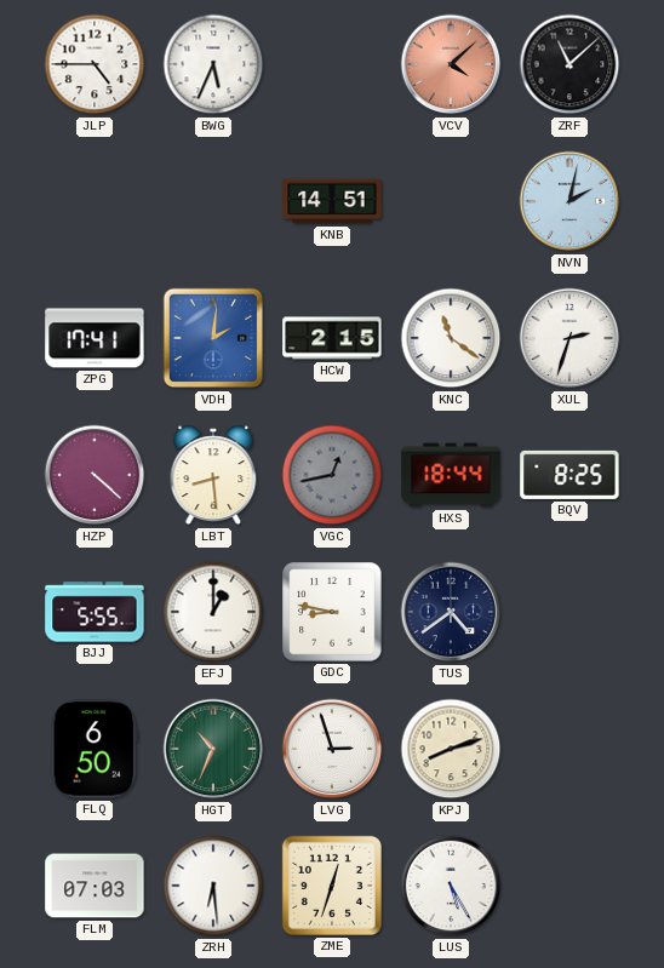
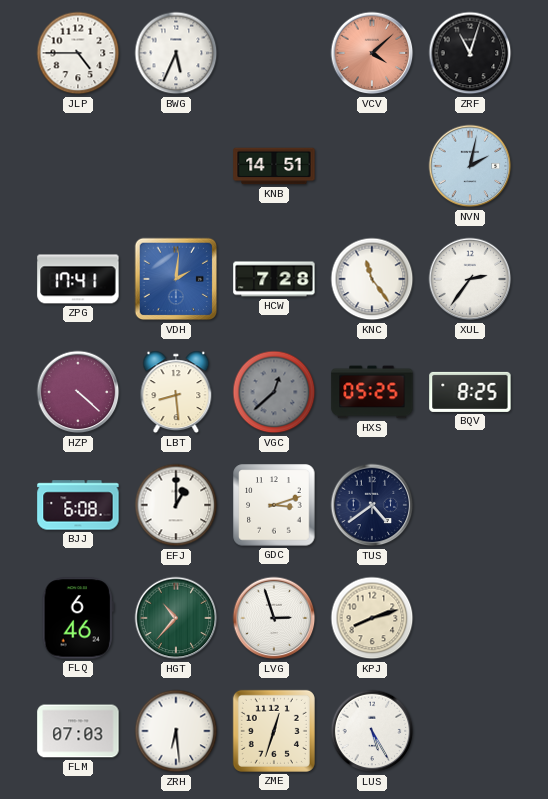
ZRF: 11:08 -> 11:03
HCW: 2:15 -> 7:28
KNC: 11:21 -> 11:24
XUL: 2:33 -> 2:36
VGC: 12:43 -> 12:38
HXS: 18:44 -> 05:25
BJJ: 5:55 -> 6:08
GDC: 8:47 -> 3:12
FLQ: 6:50 -> 6:46
HGT: 10:34 -> 10:37
